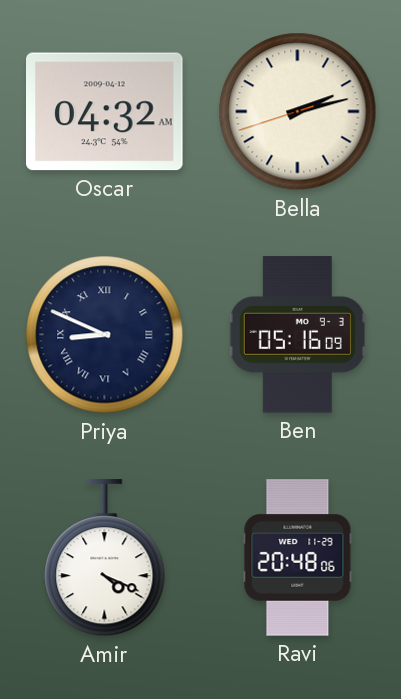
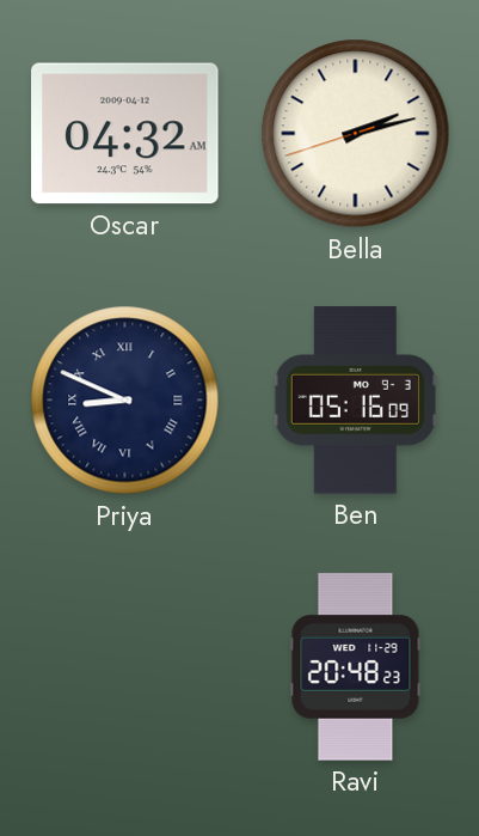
Amir: 4:19 -> none
Ravi: 20:48:06 -> 20:48:23
